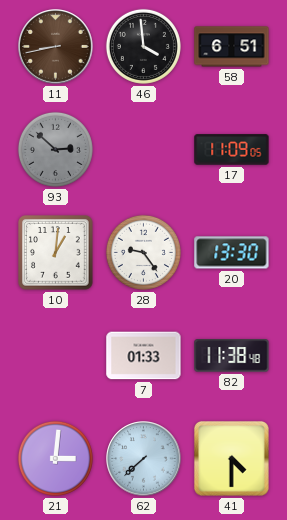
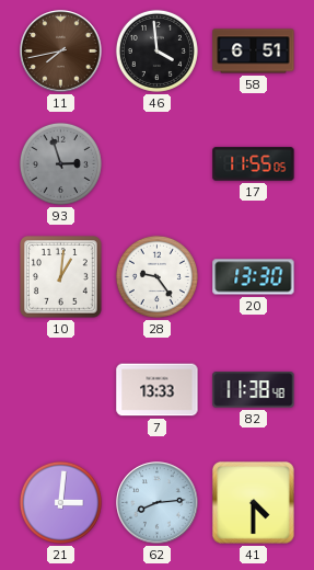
11: 8:43 -> 7:43
93: 2:52 -> 2:57
17: 11:09 -> 11:55
7: 01:33 -> 13:33
62: 7:38 -> 8:14
